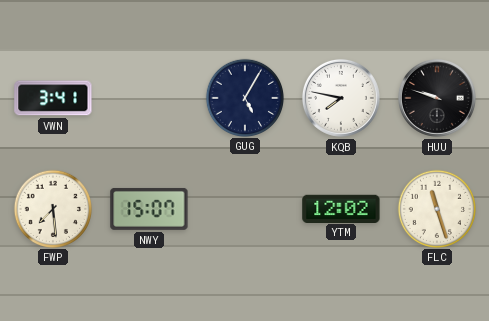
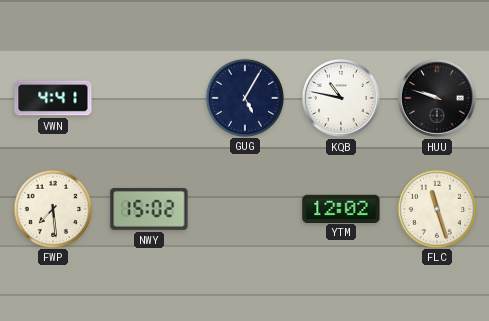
VWN: 3:41 -> 4:41
KQB: 7:47 -> 10:47
NWY: 15:07 -> 15:02
